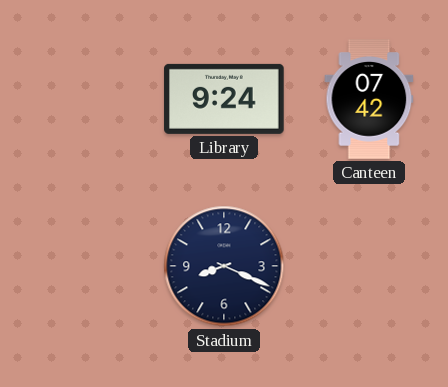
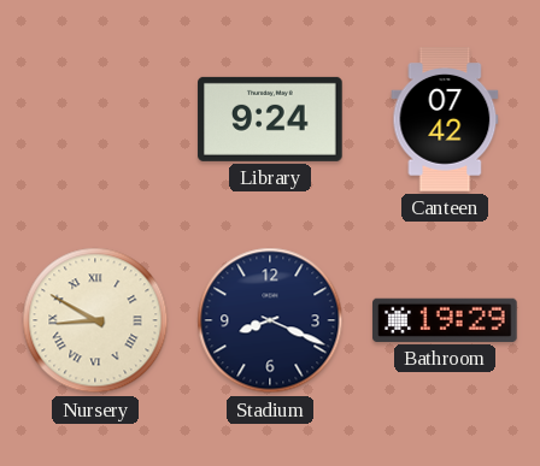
Nursery: none -> 8:50
Bathroom: none -> 19:29
